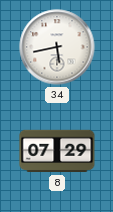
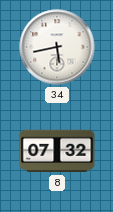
8: 07:29 -> 07:32
